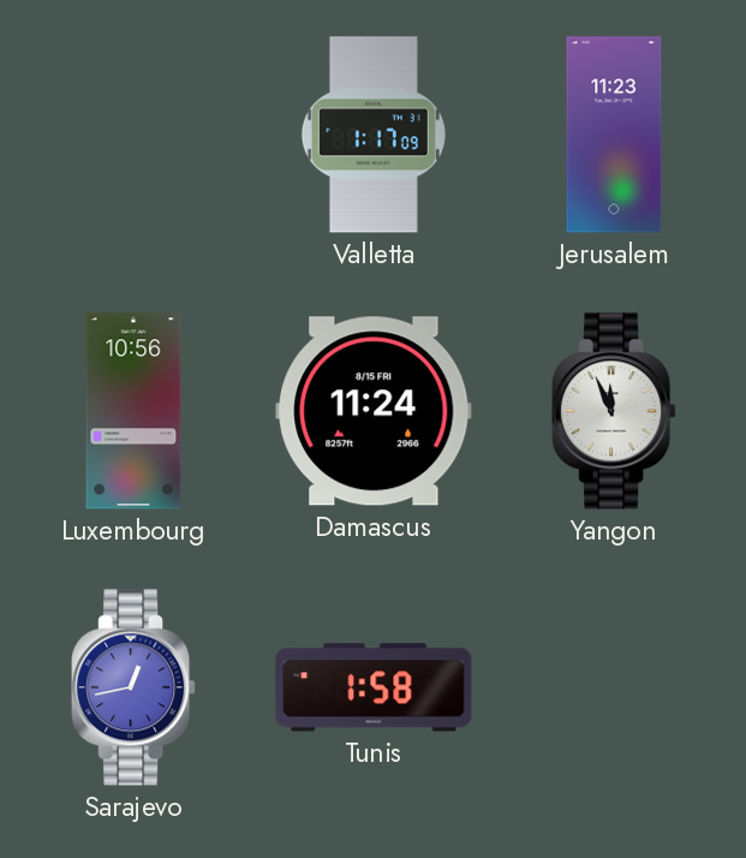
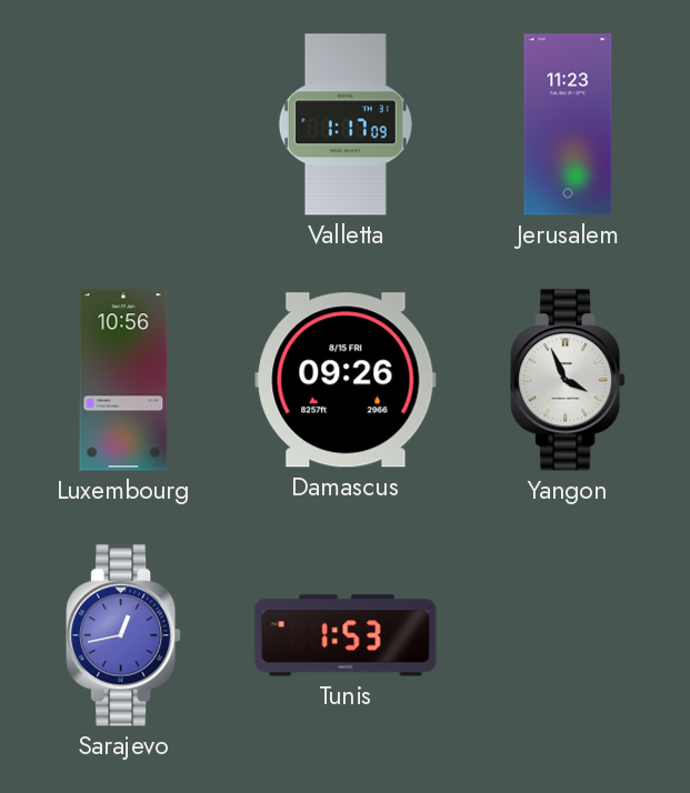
Damascus: 11:24 -> 09:26
Yangon: 11:56 -> 3:56
Tunis: 1:58 -> 1:53
